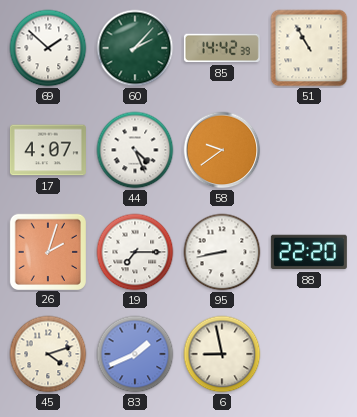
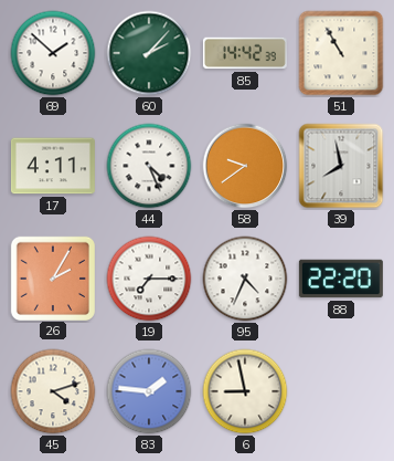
17: 4:07 -> 4:11
39: none -> 7:58
26: 2:03 -> 2:05
95: 8:43 -> 4:34
83: 1:41 -> 1:46
